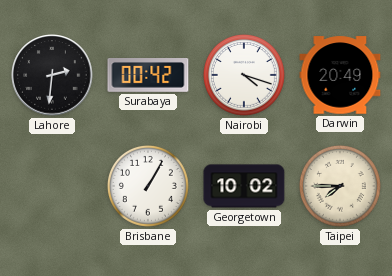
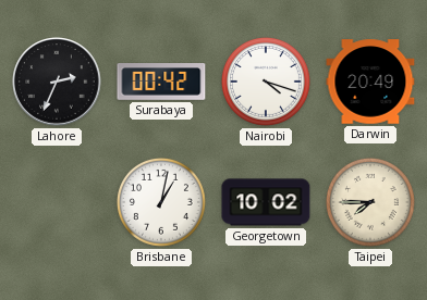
Lahore: 2:31 -> 2:34
Brisbane: 1:05 -> 1:02
